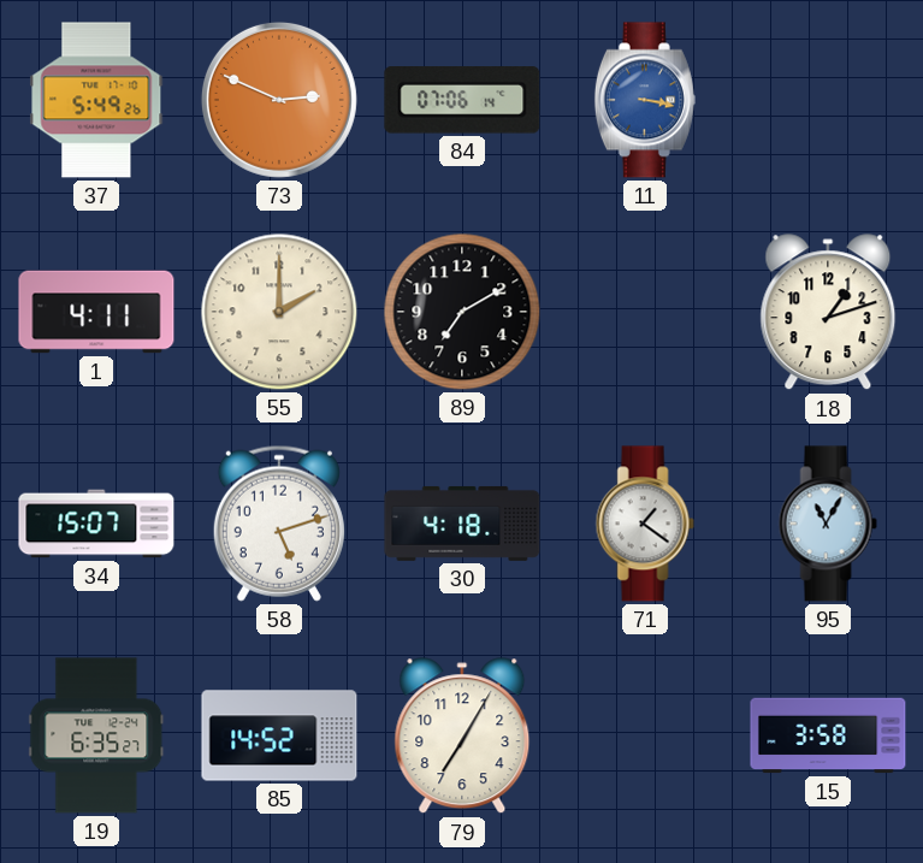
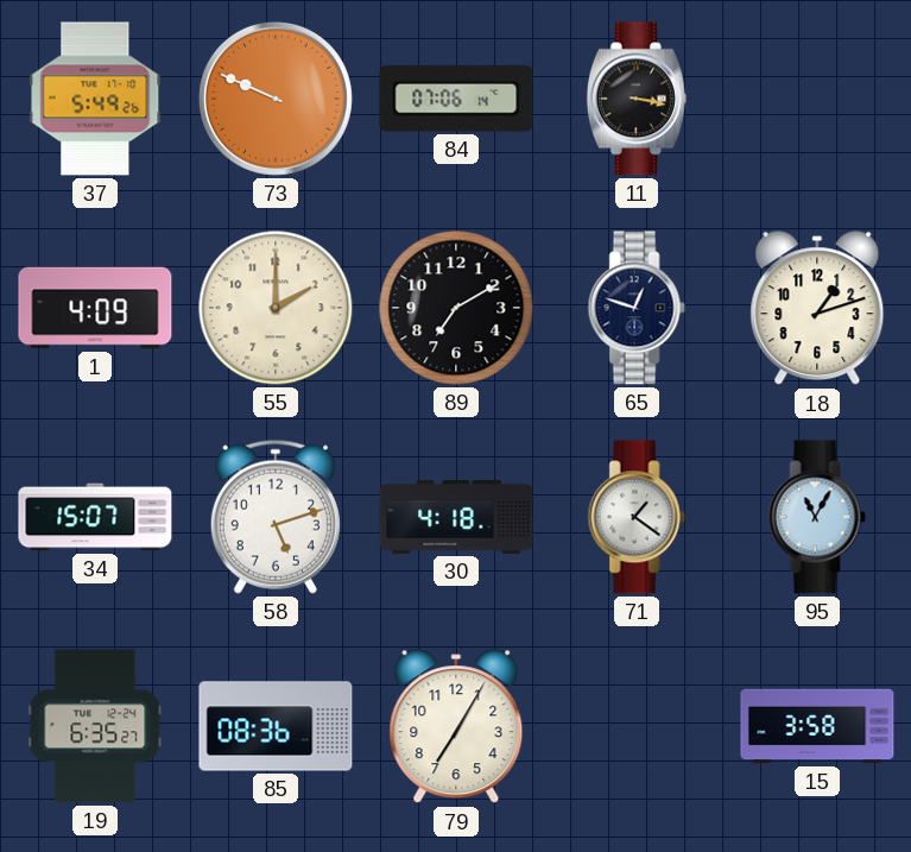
73: 2:49 -> 9:49
11 dial: blue -> black
1: 4:11 -> 4:09
65: none -> 12:48
85: 14:52 -> 08:36
